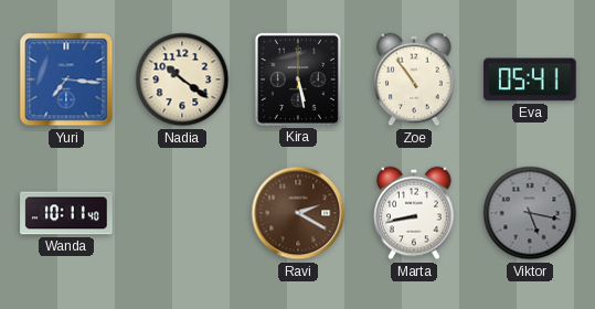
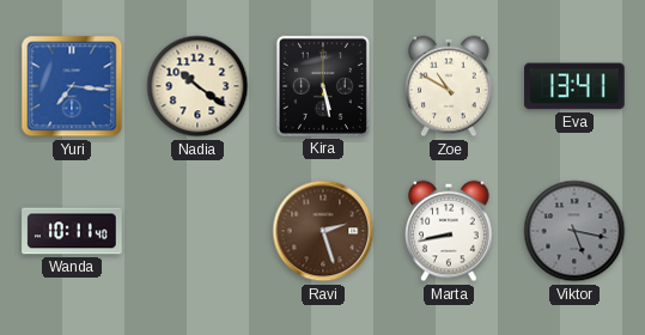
Zoe: 10:54 -> 10:50
Eva: 05:41 -> 13:41
Ravi: 2:20 -> 2:27
